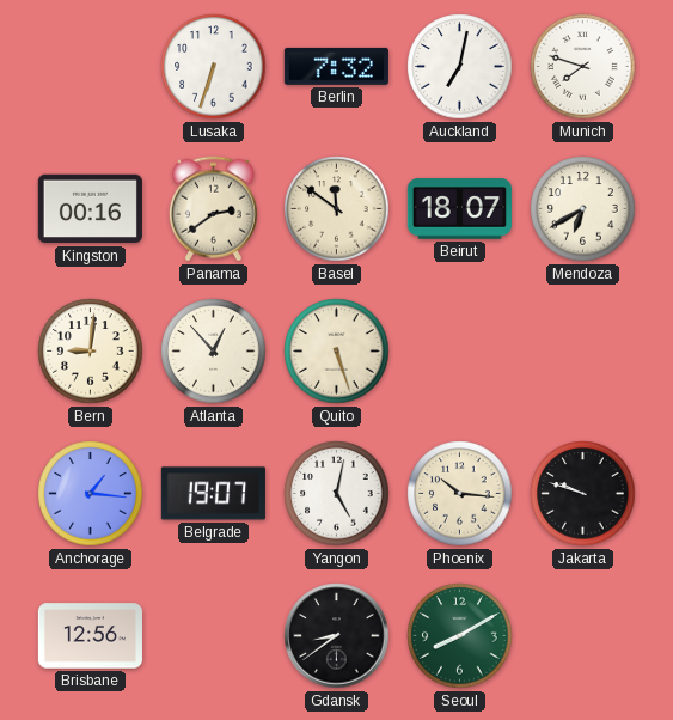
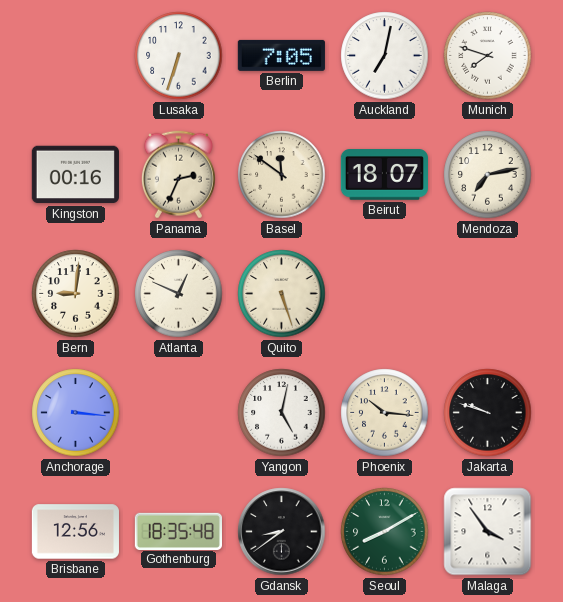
Berlin: 7:32 -> 7:05
Panama: 2:39 -> 2:34
Mendoza: 6:40 -> 7:13
Atlanta: 12:53 -> 12:49
Anchorage: 1:16 -> 3:16
Belgrade: 19:07 -> none
Gothenburg: none -> 18:35
Malaga: none -> 3:54
